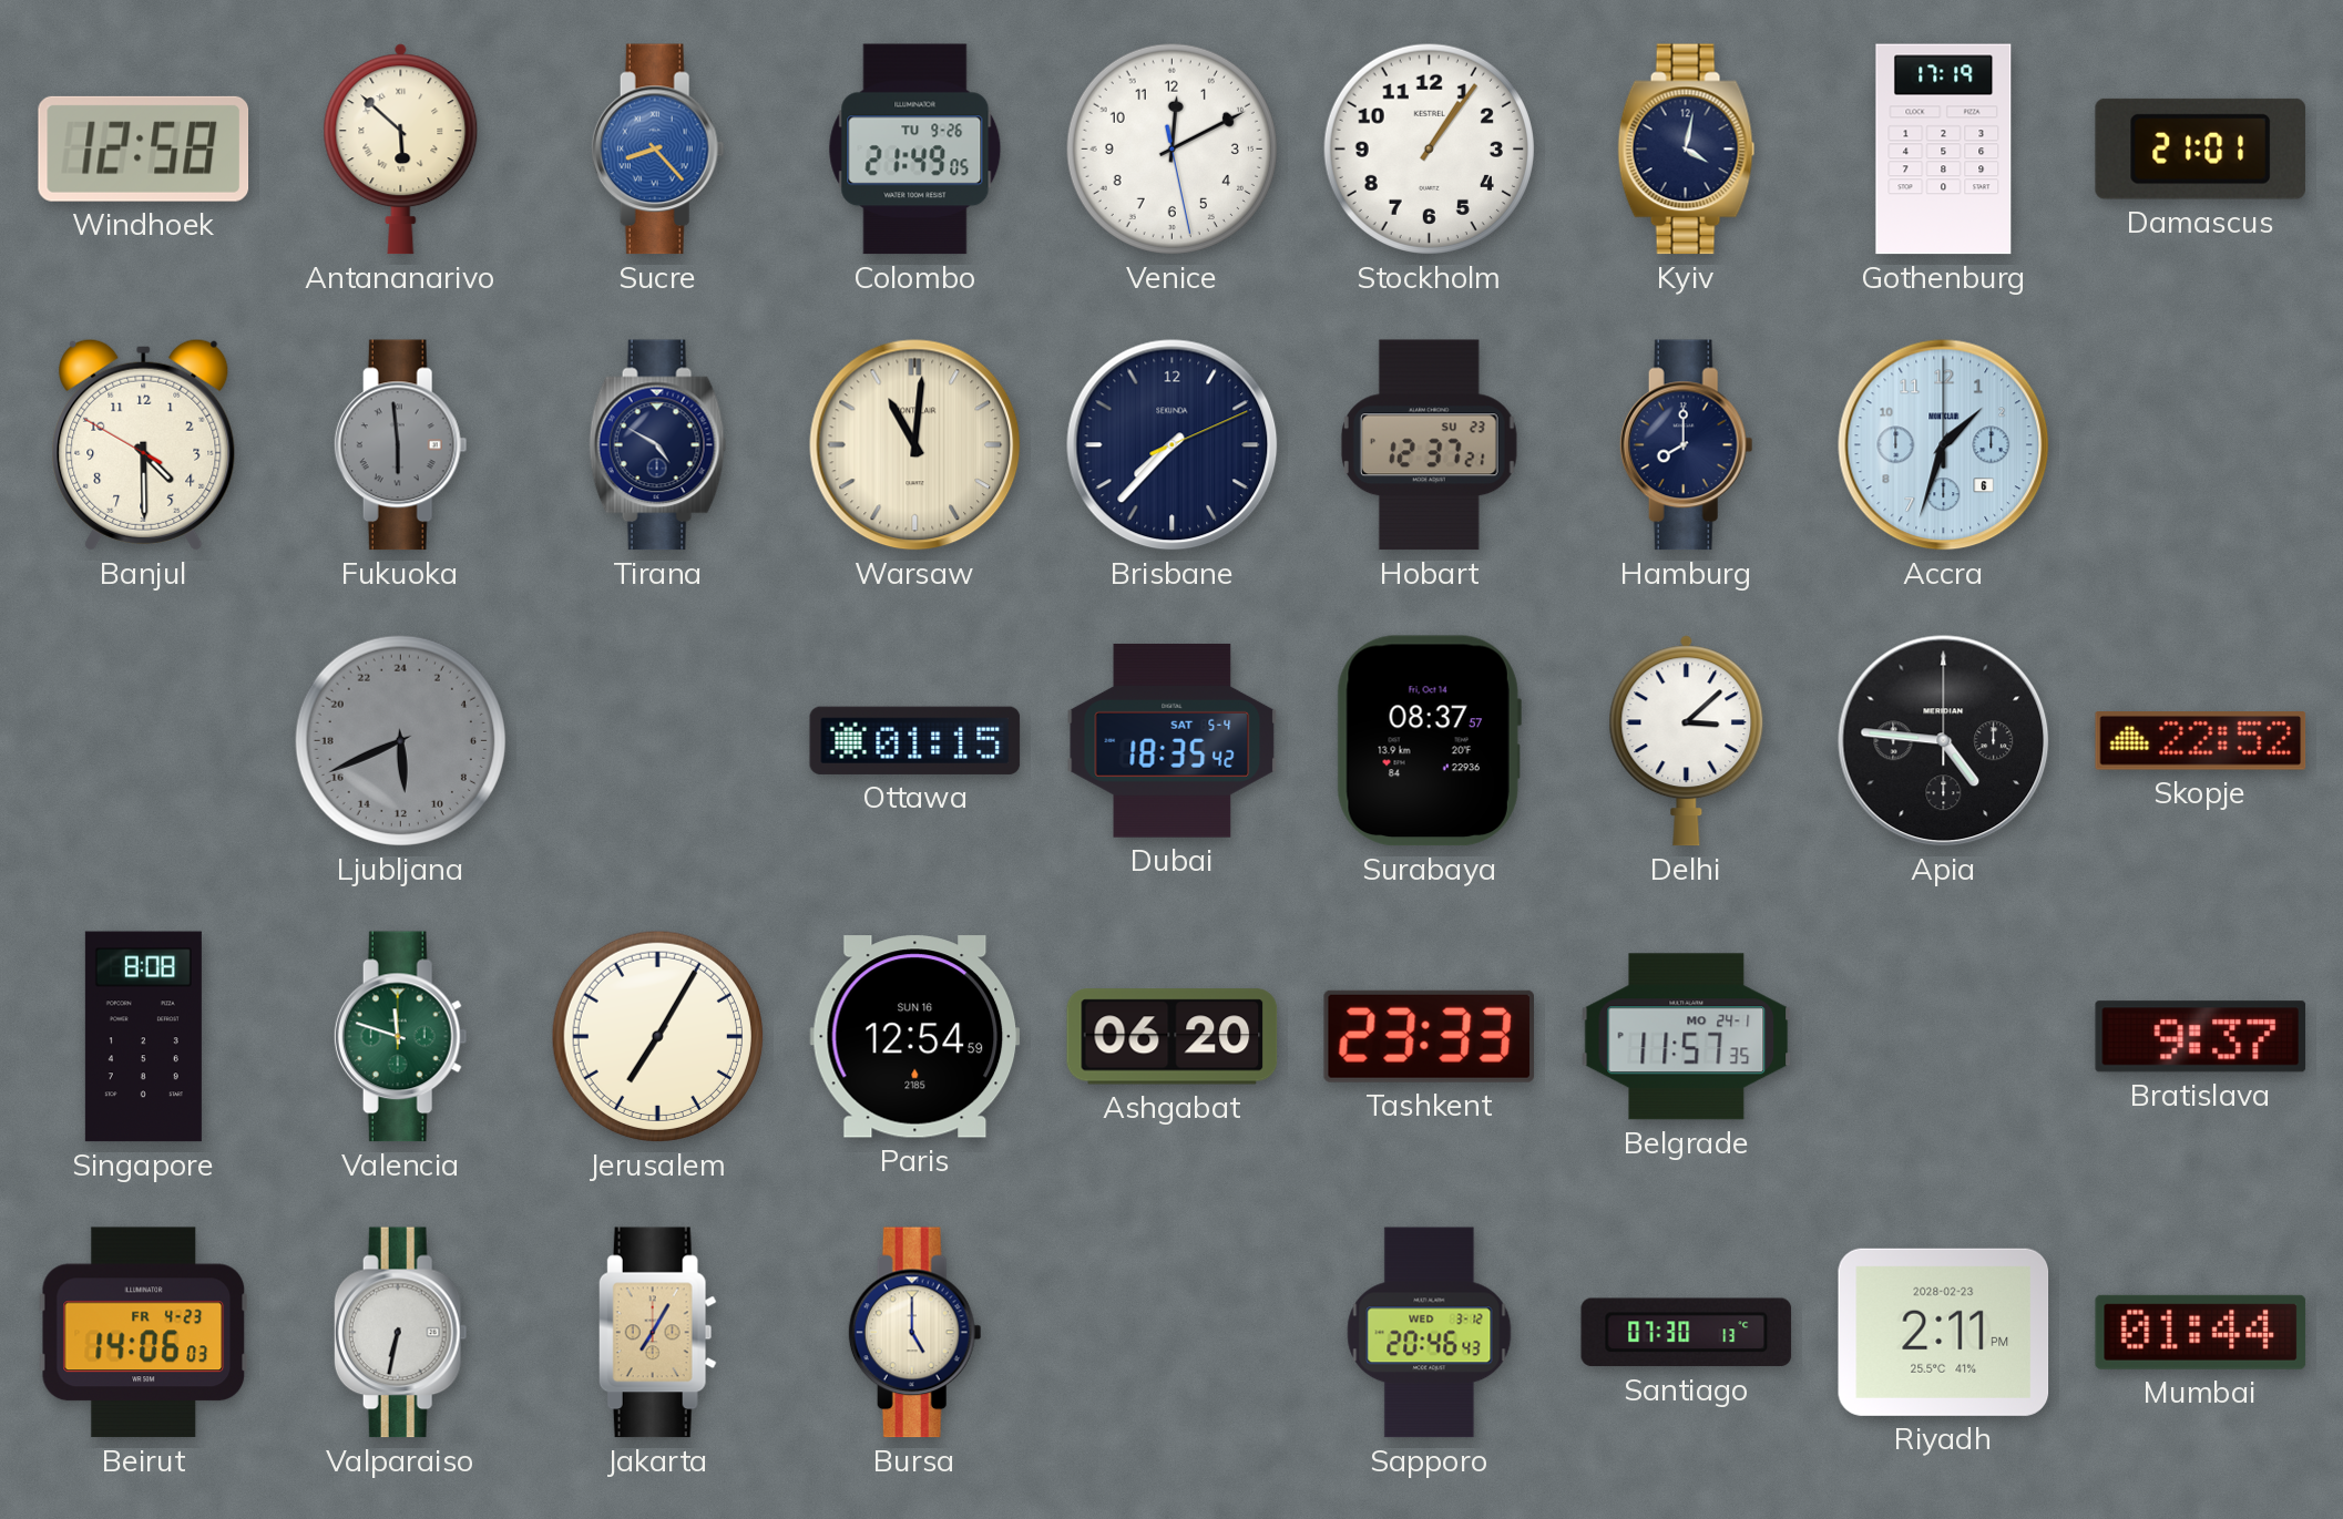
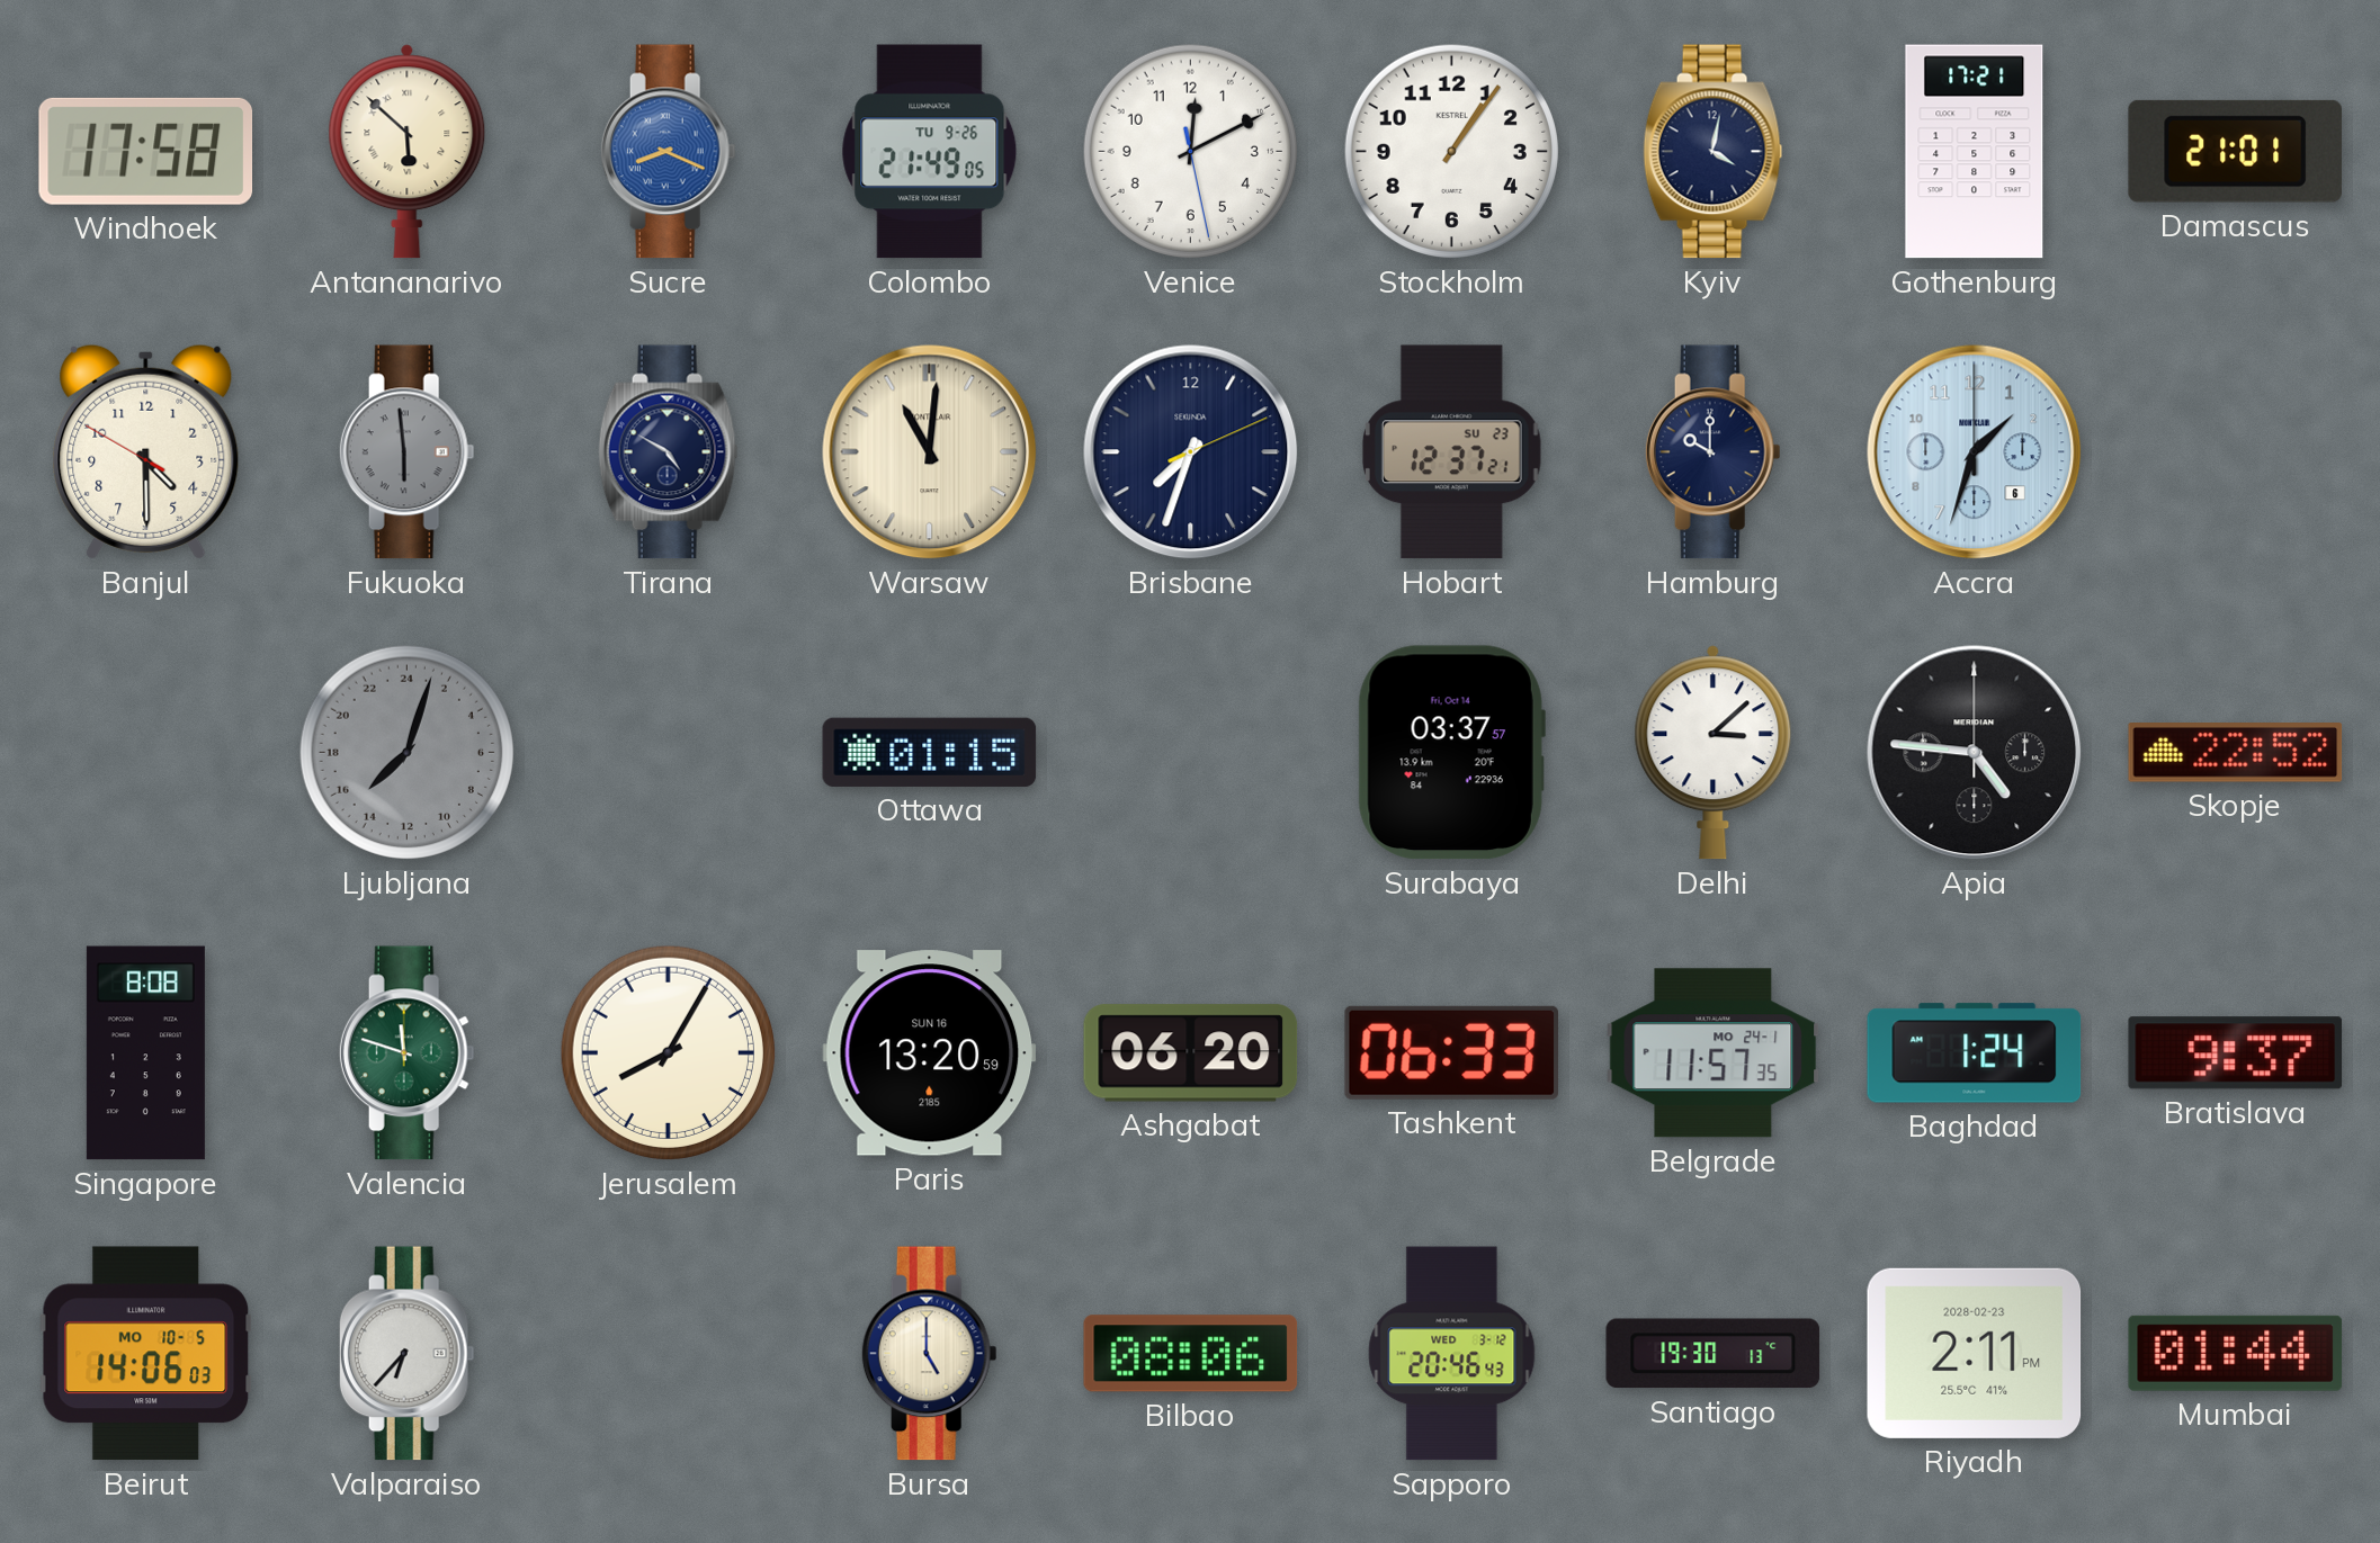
Windhoek: 12:58 -> 17:58
Sucre: 8:23 -> 8:19
Gothenburg: 17:19 -> 17:21
Brisbane: 7:37 -> 7:33
Hamburg: 8:00 -> 10:00
Ljubljana: 11:41 -> 15:03
Dubai: 18:35 -> none
Surabaya: 08:37 -> 03:37
Jerusalem: 7:05 -> 8:05
Paris: 12:54 -> 13:20
Tashkent: 23:33 -> 06:33
Baghdad: none -> 1:24
Beirut date: FR 4-23 -> MO 10-5
Valparaiso: 6:32 -> 6:37
Jakarta: 7:05 -> none
Bilbao: none -> 08:06
Santiago: 07:30 -> 19:30
